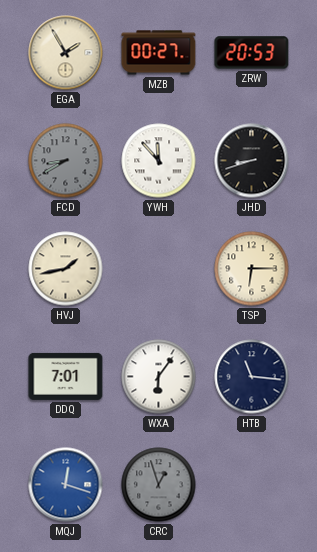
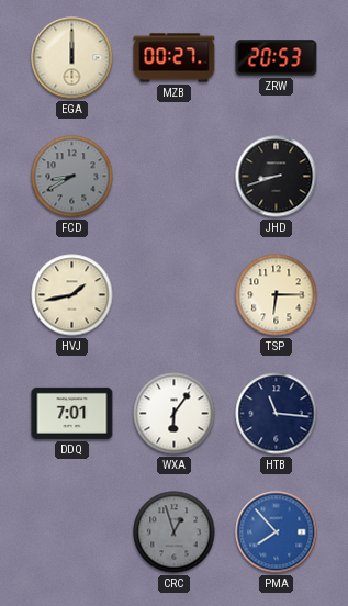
EGA: 1:55 -> 12:00
YWH: 11:53 -> none
MQJ: 12:18 -> none
PMA: none -> 7:53
